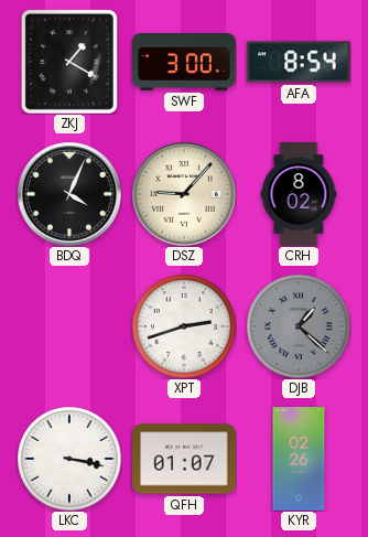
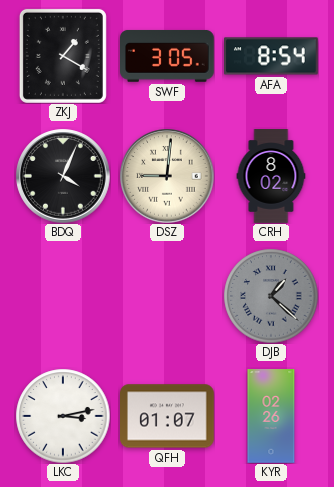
SWF: 3:00 -> 3:05
DSZ: 9:07 -> 9:01
XPT: 2:42 -> none
LKC: 3:17 -> 3:13
